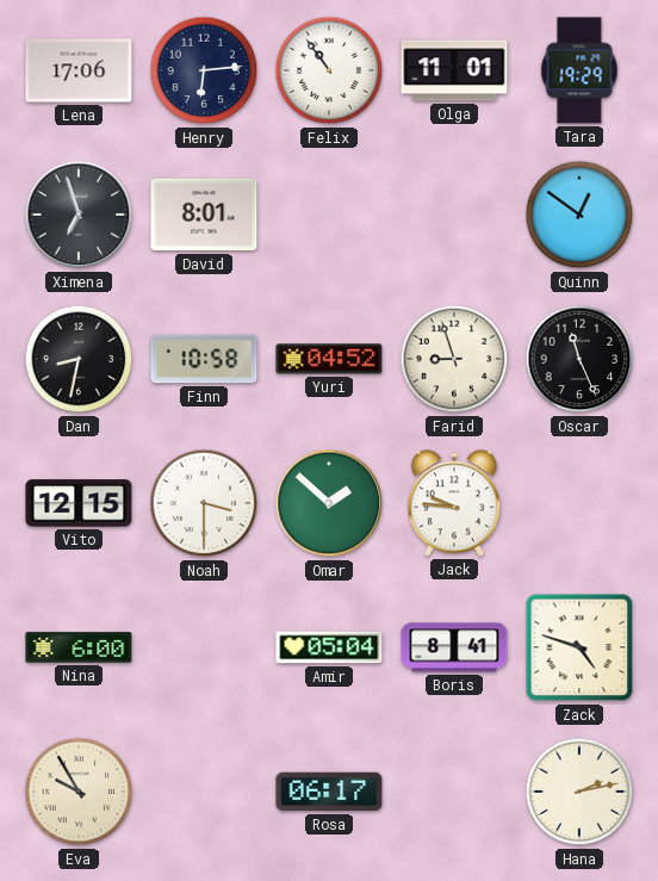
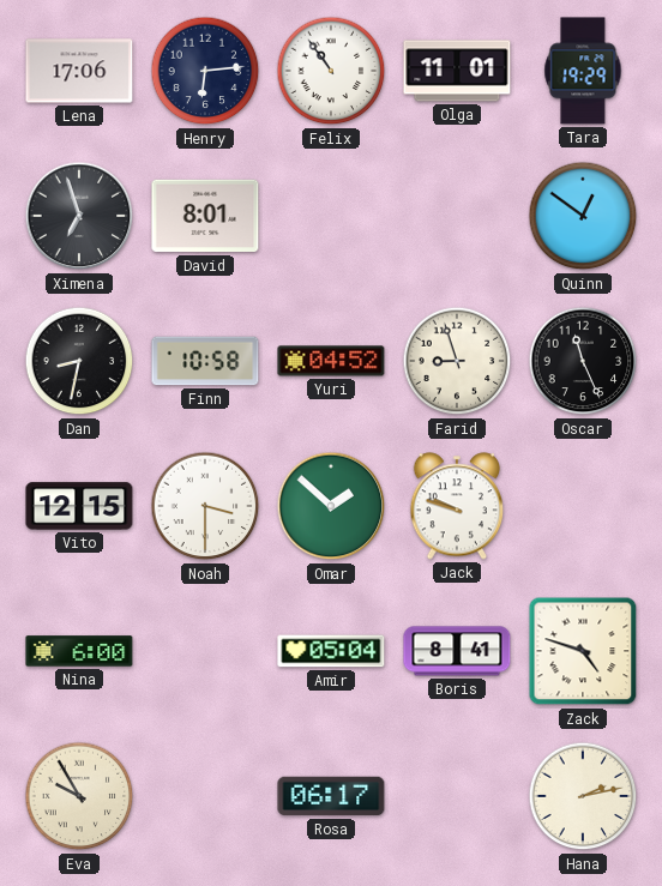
Jack: 9:46 -> 9:48
